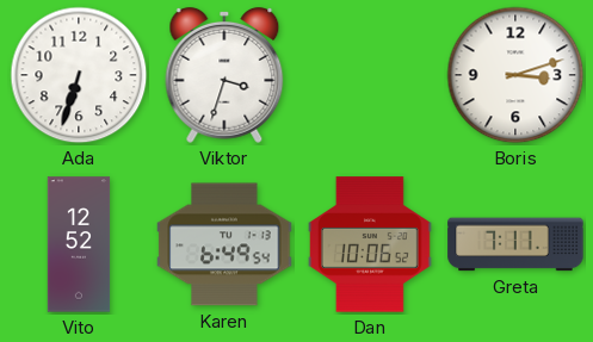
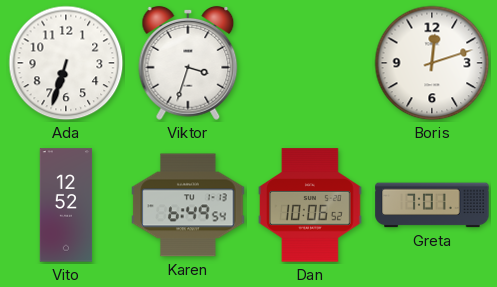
Boris: 3:12 -> 12:12
Greta: 7:11 -> 7:01
